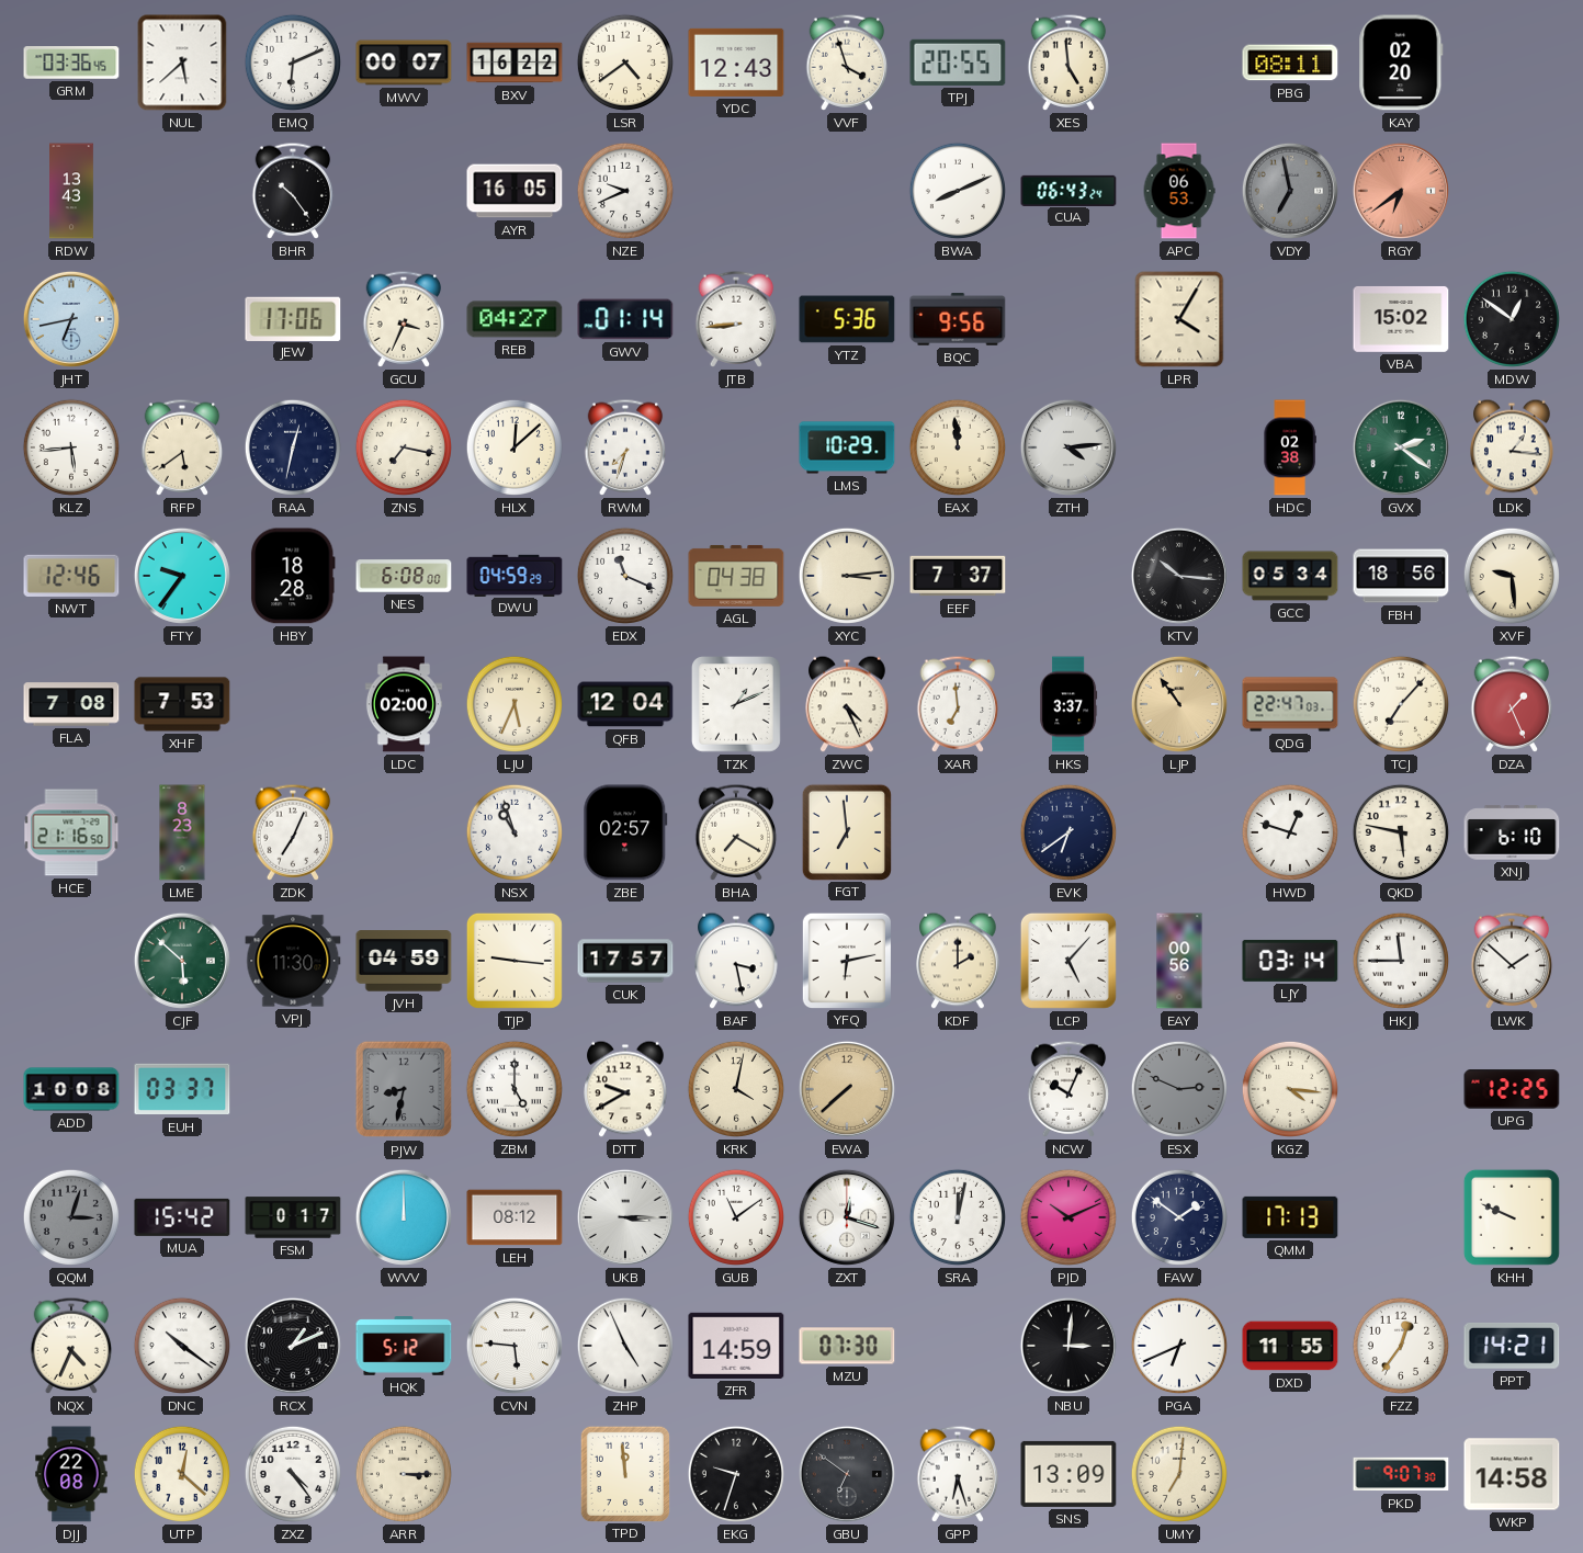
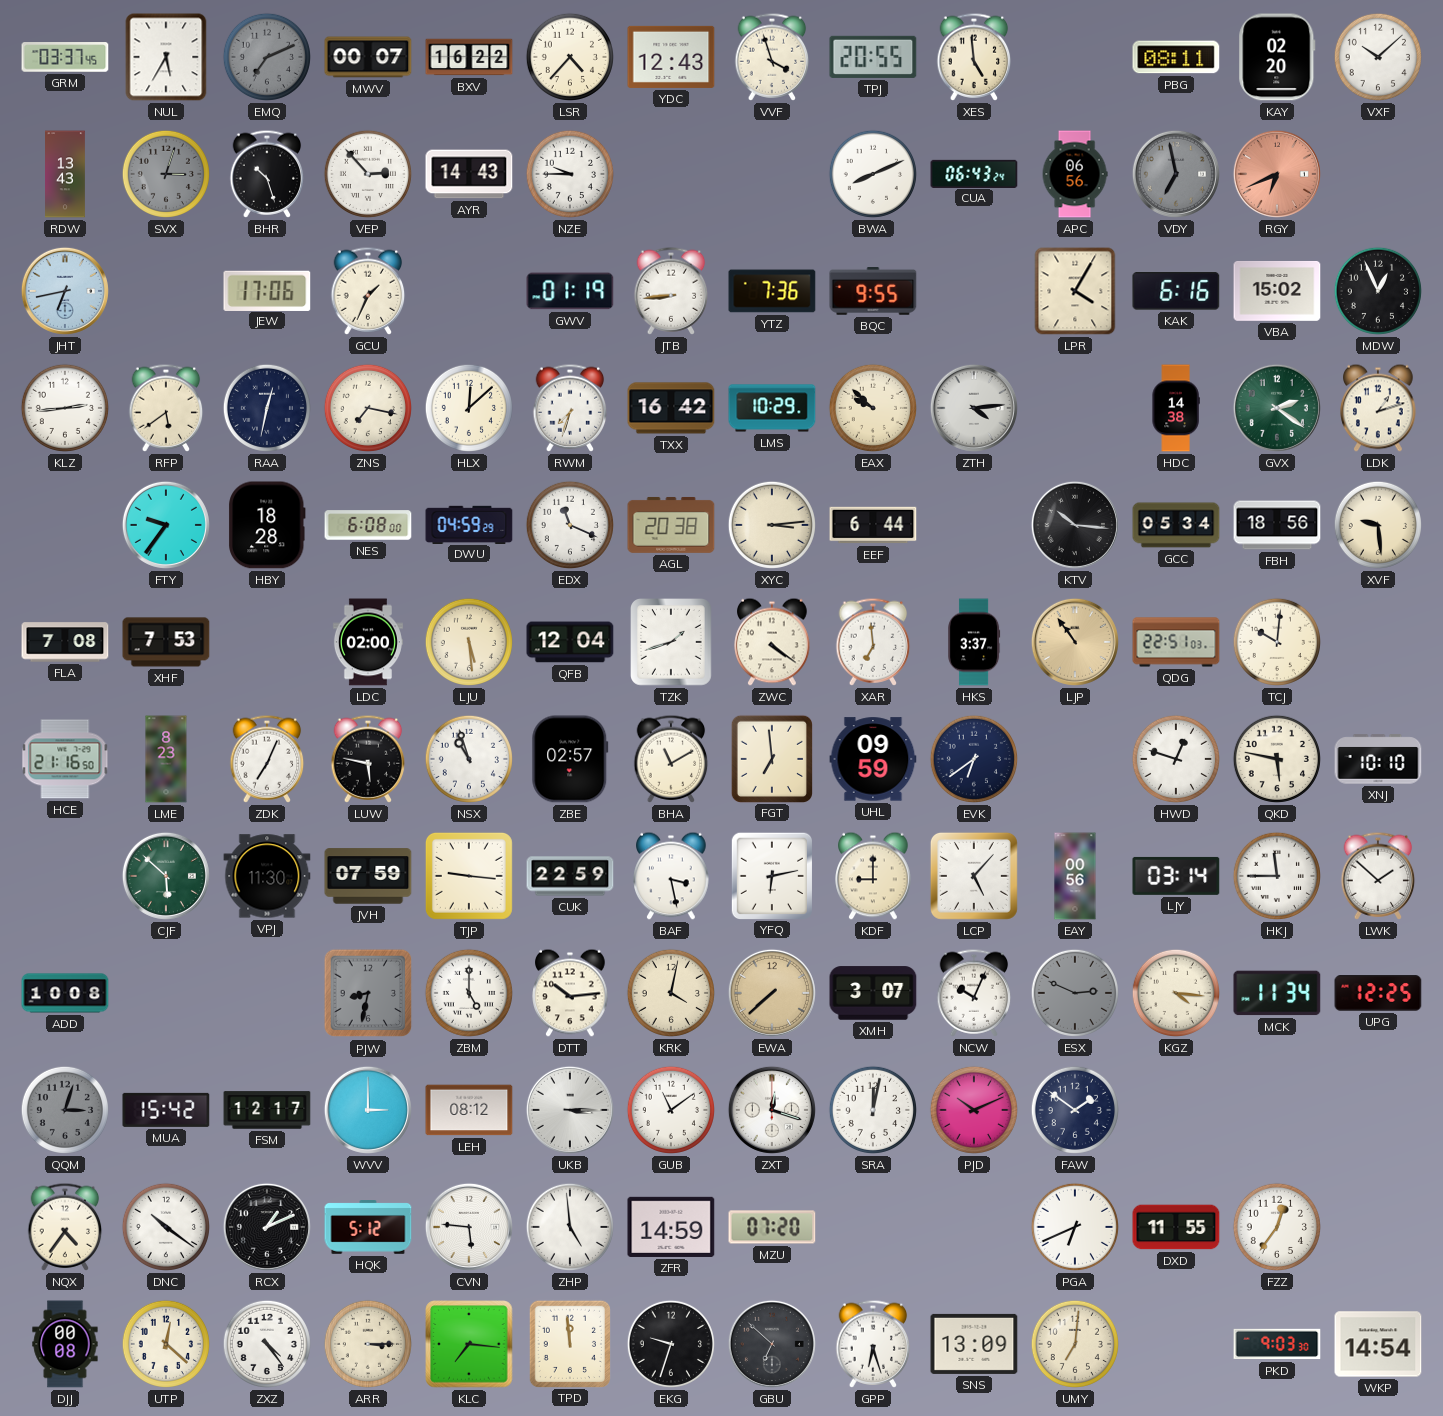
GRM: 03:36 -> 03:37
NUL: 5:38 -> 5:35
EMQ: 6:11 -> 7:11
EMQ dial: white -> grey
LSR: 4:39 -> 4:37
VXF: none -> 10:08
SVX: none -> 3:03
BHR: 10:24 -> 10:27
VEP: none -> 2:53
AYR: 16:05 -> 14:43
NZE: 9:41 -> 9:45
APC: 06:53 -> 06:56
RGY: 6:39 -> 6:41
GCU: 3:34 -> 1:34
REB: 04:27 -> none
GWV: 01:14 -> 01:19
YTZ: 5:36 -> 7:36
BQC: 9:56 -> 9:55
KAK: none -> 6:16
MDW: 12:51 -> 12:56
KLZ: 5:44 -> 2:44
TXX: none -> 16:42
EAX: 11:59 -> 9:52
HDC: 02:38 -> 14:38
LDK: 1:16 -> 1:12
NWT: 12:46 -> none
AGL: 04:38 -> 20:38
EEF: 7:37 -> 6:44
LJU: 5:34 -> 5:29
TZK: 1:11 -> 1:42
ZWC: 4:26 -> 4:21
QDG: 22:47 -> 22:51
TCJ: 7:07 -> 10:01
DZA: 1:26 -> none
LUW: none -> 5:47
BHA: 7:20 -> 11:10
UHL: none -> 09:59
XNJ: 6:10 -> 10:10
JVH: 04:59 -> 07:59
CUK: 17:57 -> 22:59
KDF: 2:00 -> 9:00
EUH: 03:37 -> none
DTT: 9:40 -> 10:14
XMH: none -> 3:07
MCK: none -> 11:34
FSM: 0:17 -> 12:17
WVV: 12:00 -> 3:00
QMM: 17:13 -> none
KHH: 9:49 -> none
NQX: 4:34 -> 4:36
ZHP: 4:56 -> 4:59
MZU: 07:30 -> 07:20
NBU: 3:01 -> none
PPT: 14:21 -> none
DJJ: 22:08 -> 00:08
KLC: none -> 7:16
GBU: 6:51 -> 6:52
PKD: 9:07 -> 9:03
WKP: 14:58 -> 14:54
